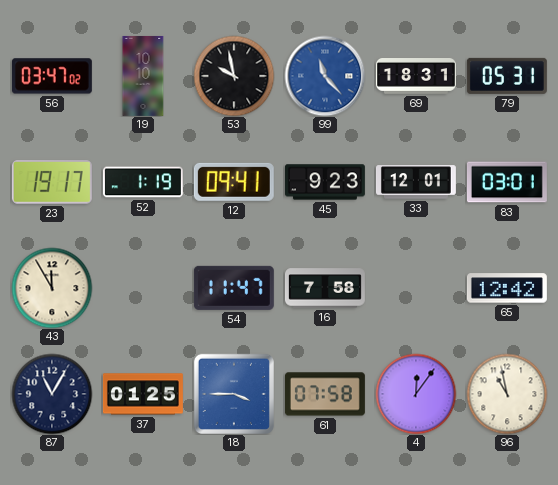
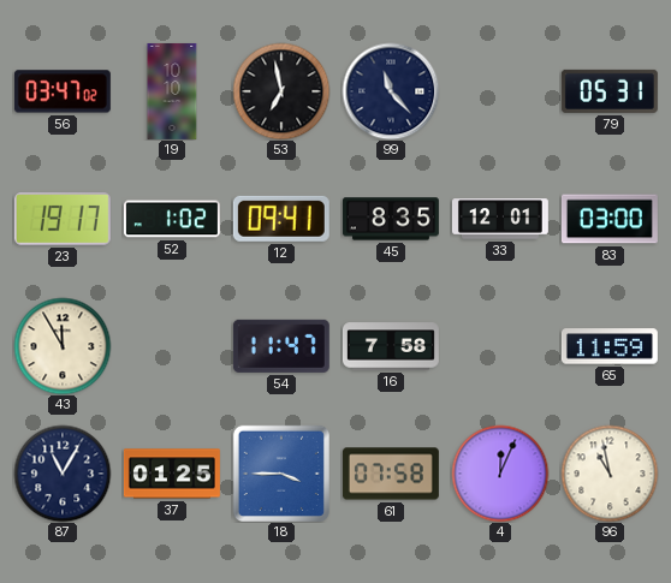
53: 9:58 -> 6:58
99 dial: blue -> navy
69: 18:31 -> none
52: 1:19 -> 1:02
45: 9:23 -> 8:35
83: 03:01 -> 03:00
65: 12:42 -> 11:59
4: 12:06 -> 12:04
